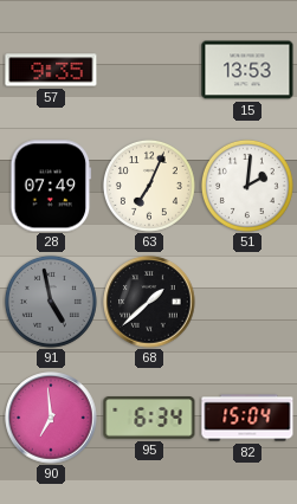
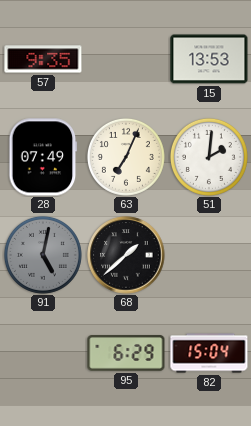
91: 4:58 -> 5:02
90: 6:59 -> none
95: 6:34 -> 6:29
